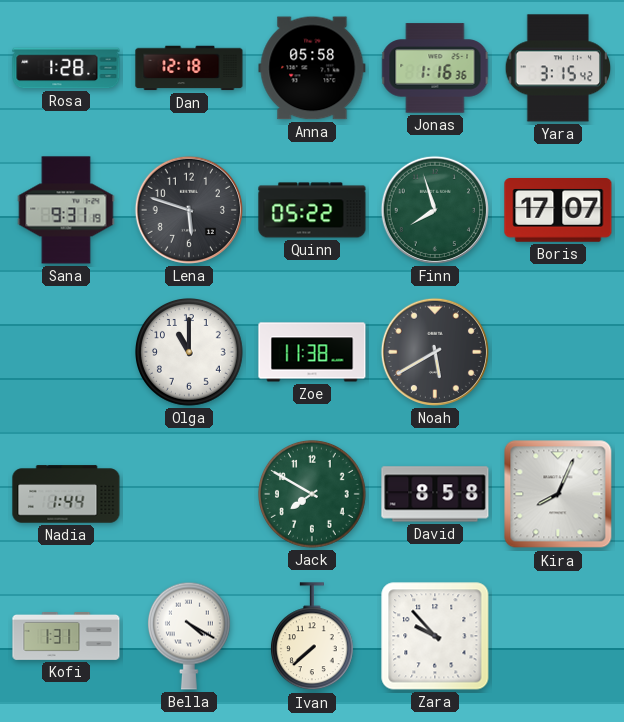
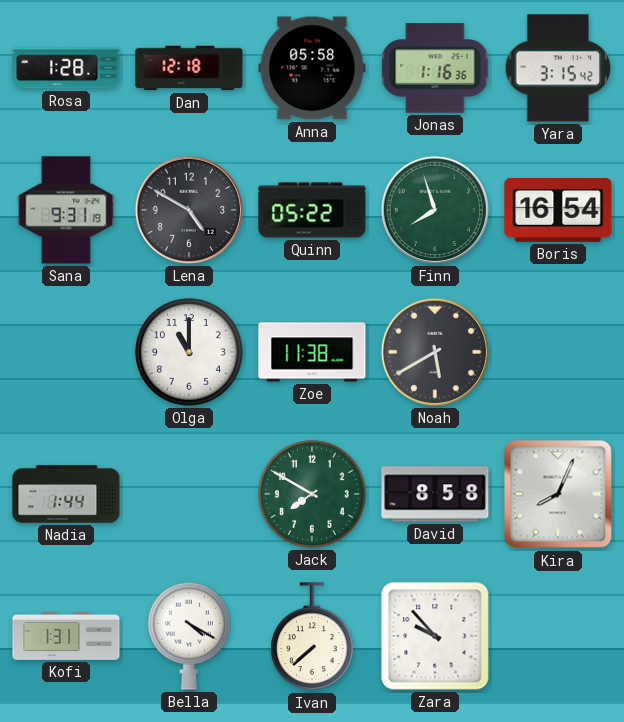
Lena: 5:48 -> 4:50
Boris: 17:07 -> 16:54
